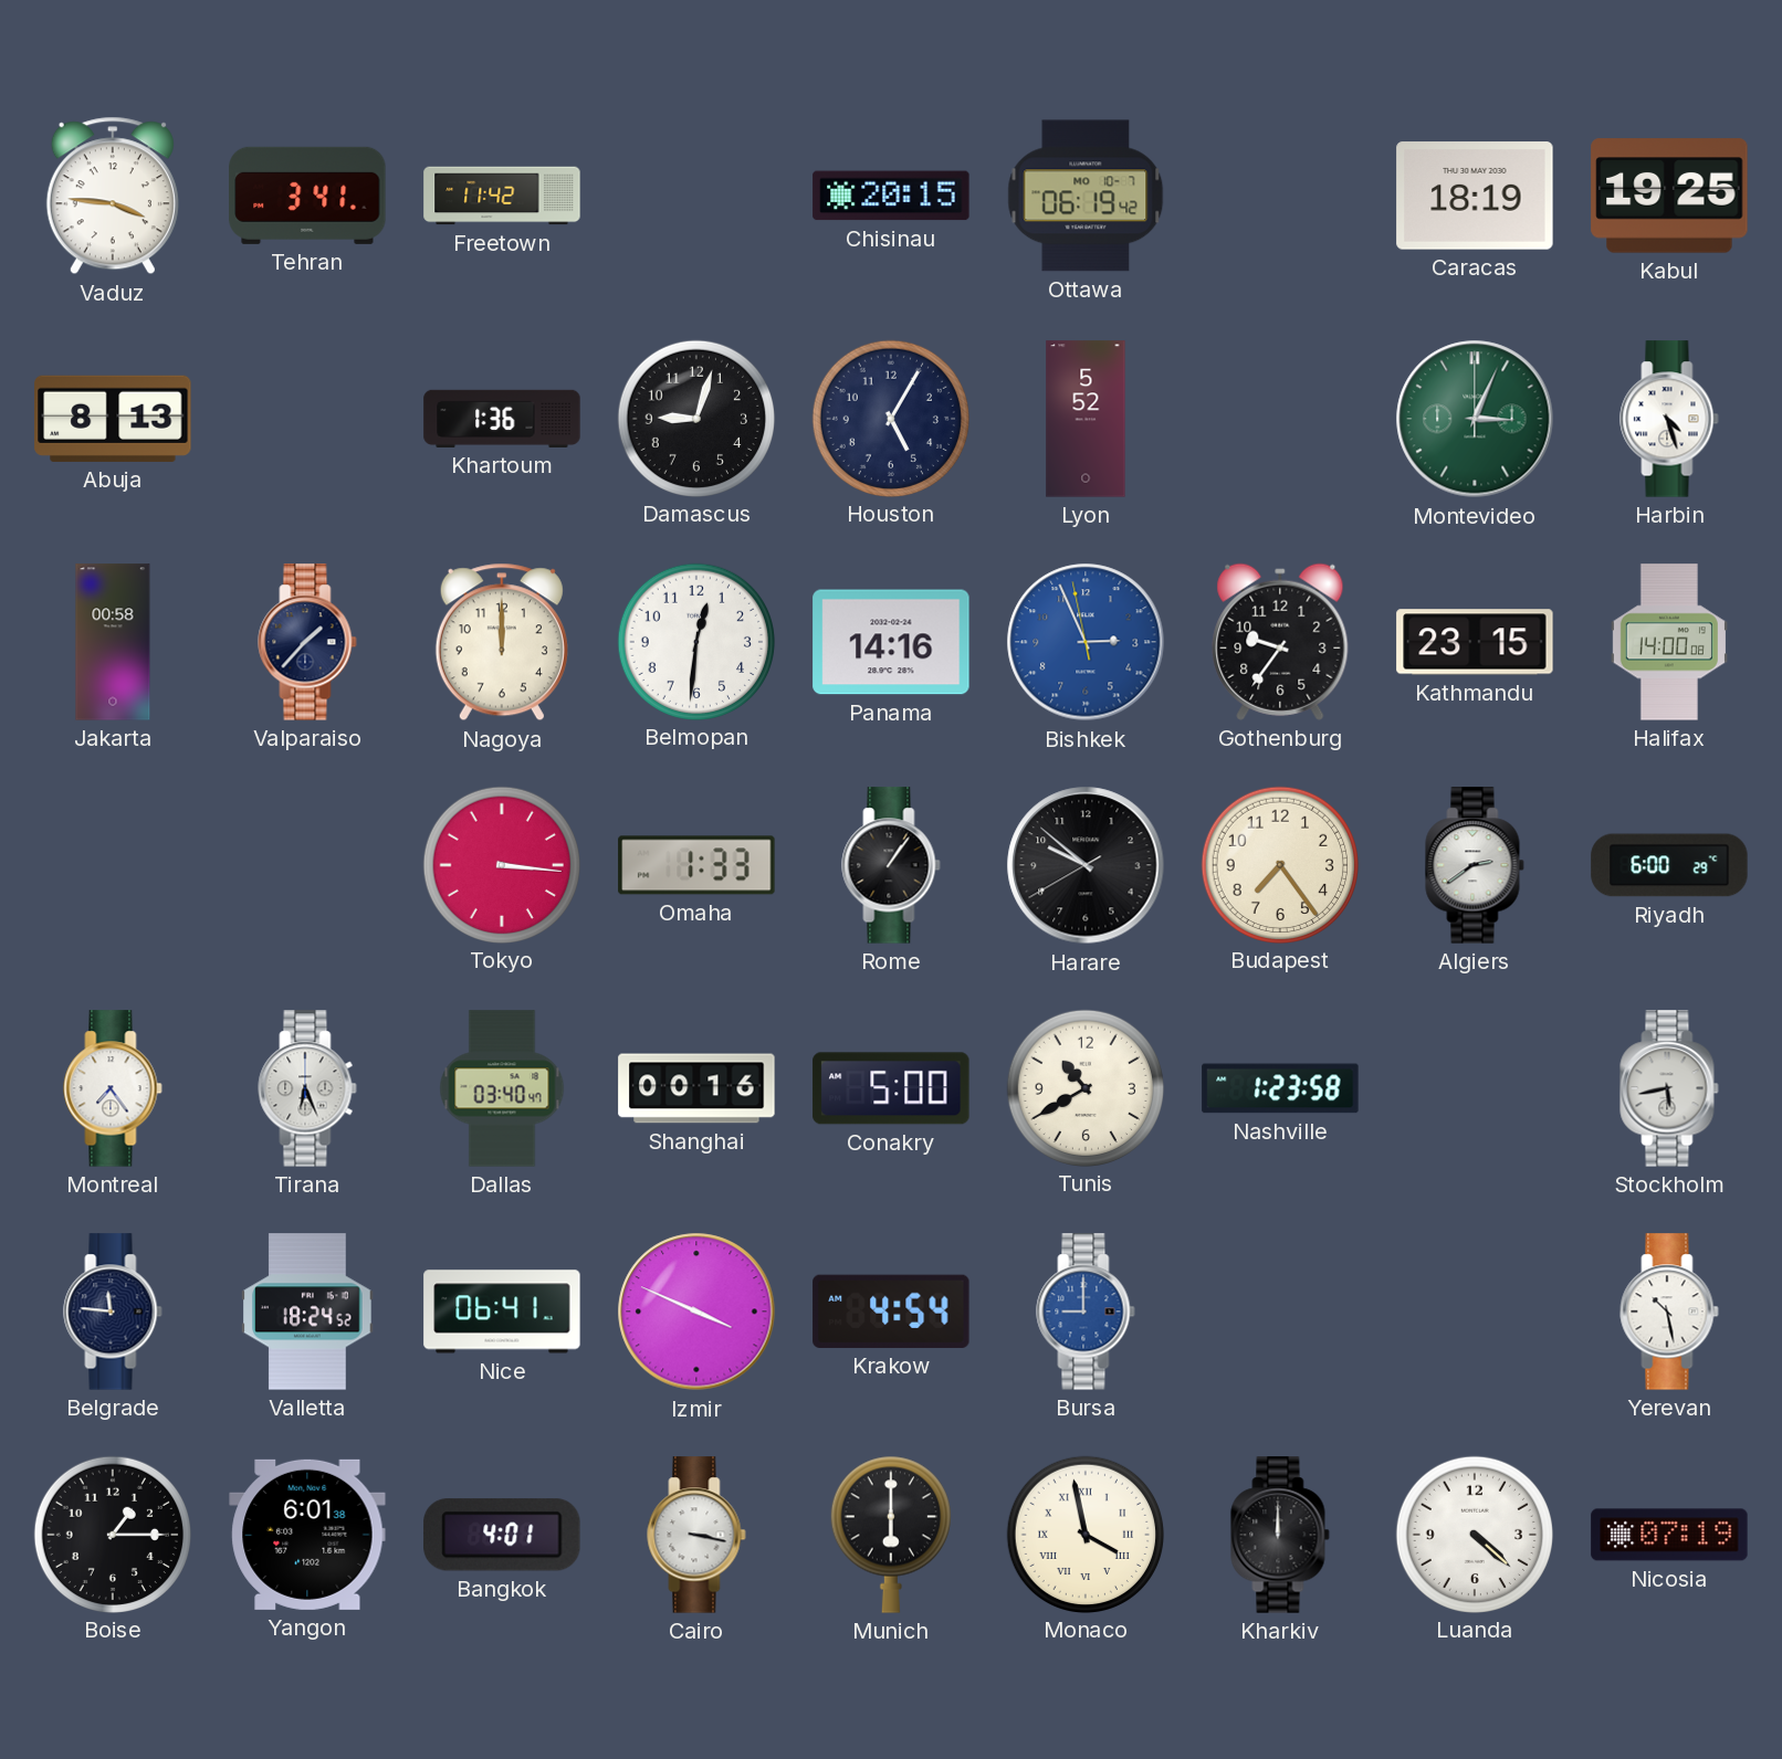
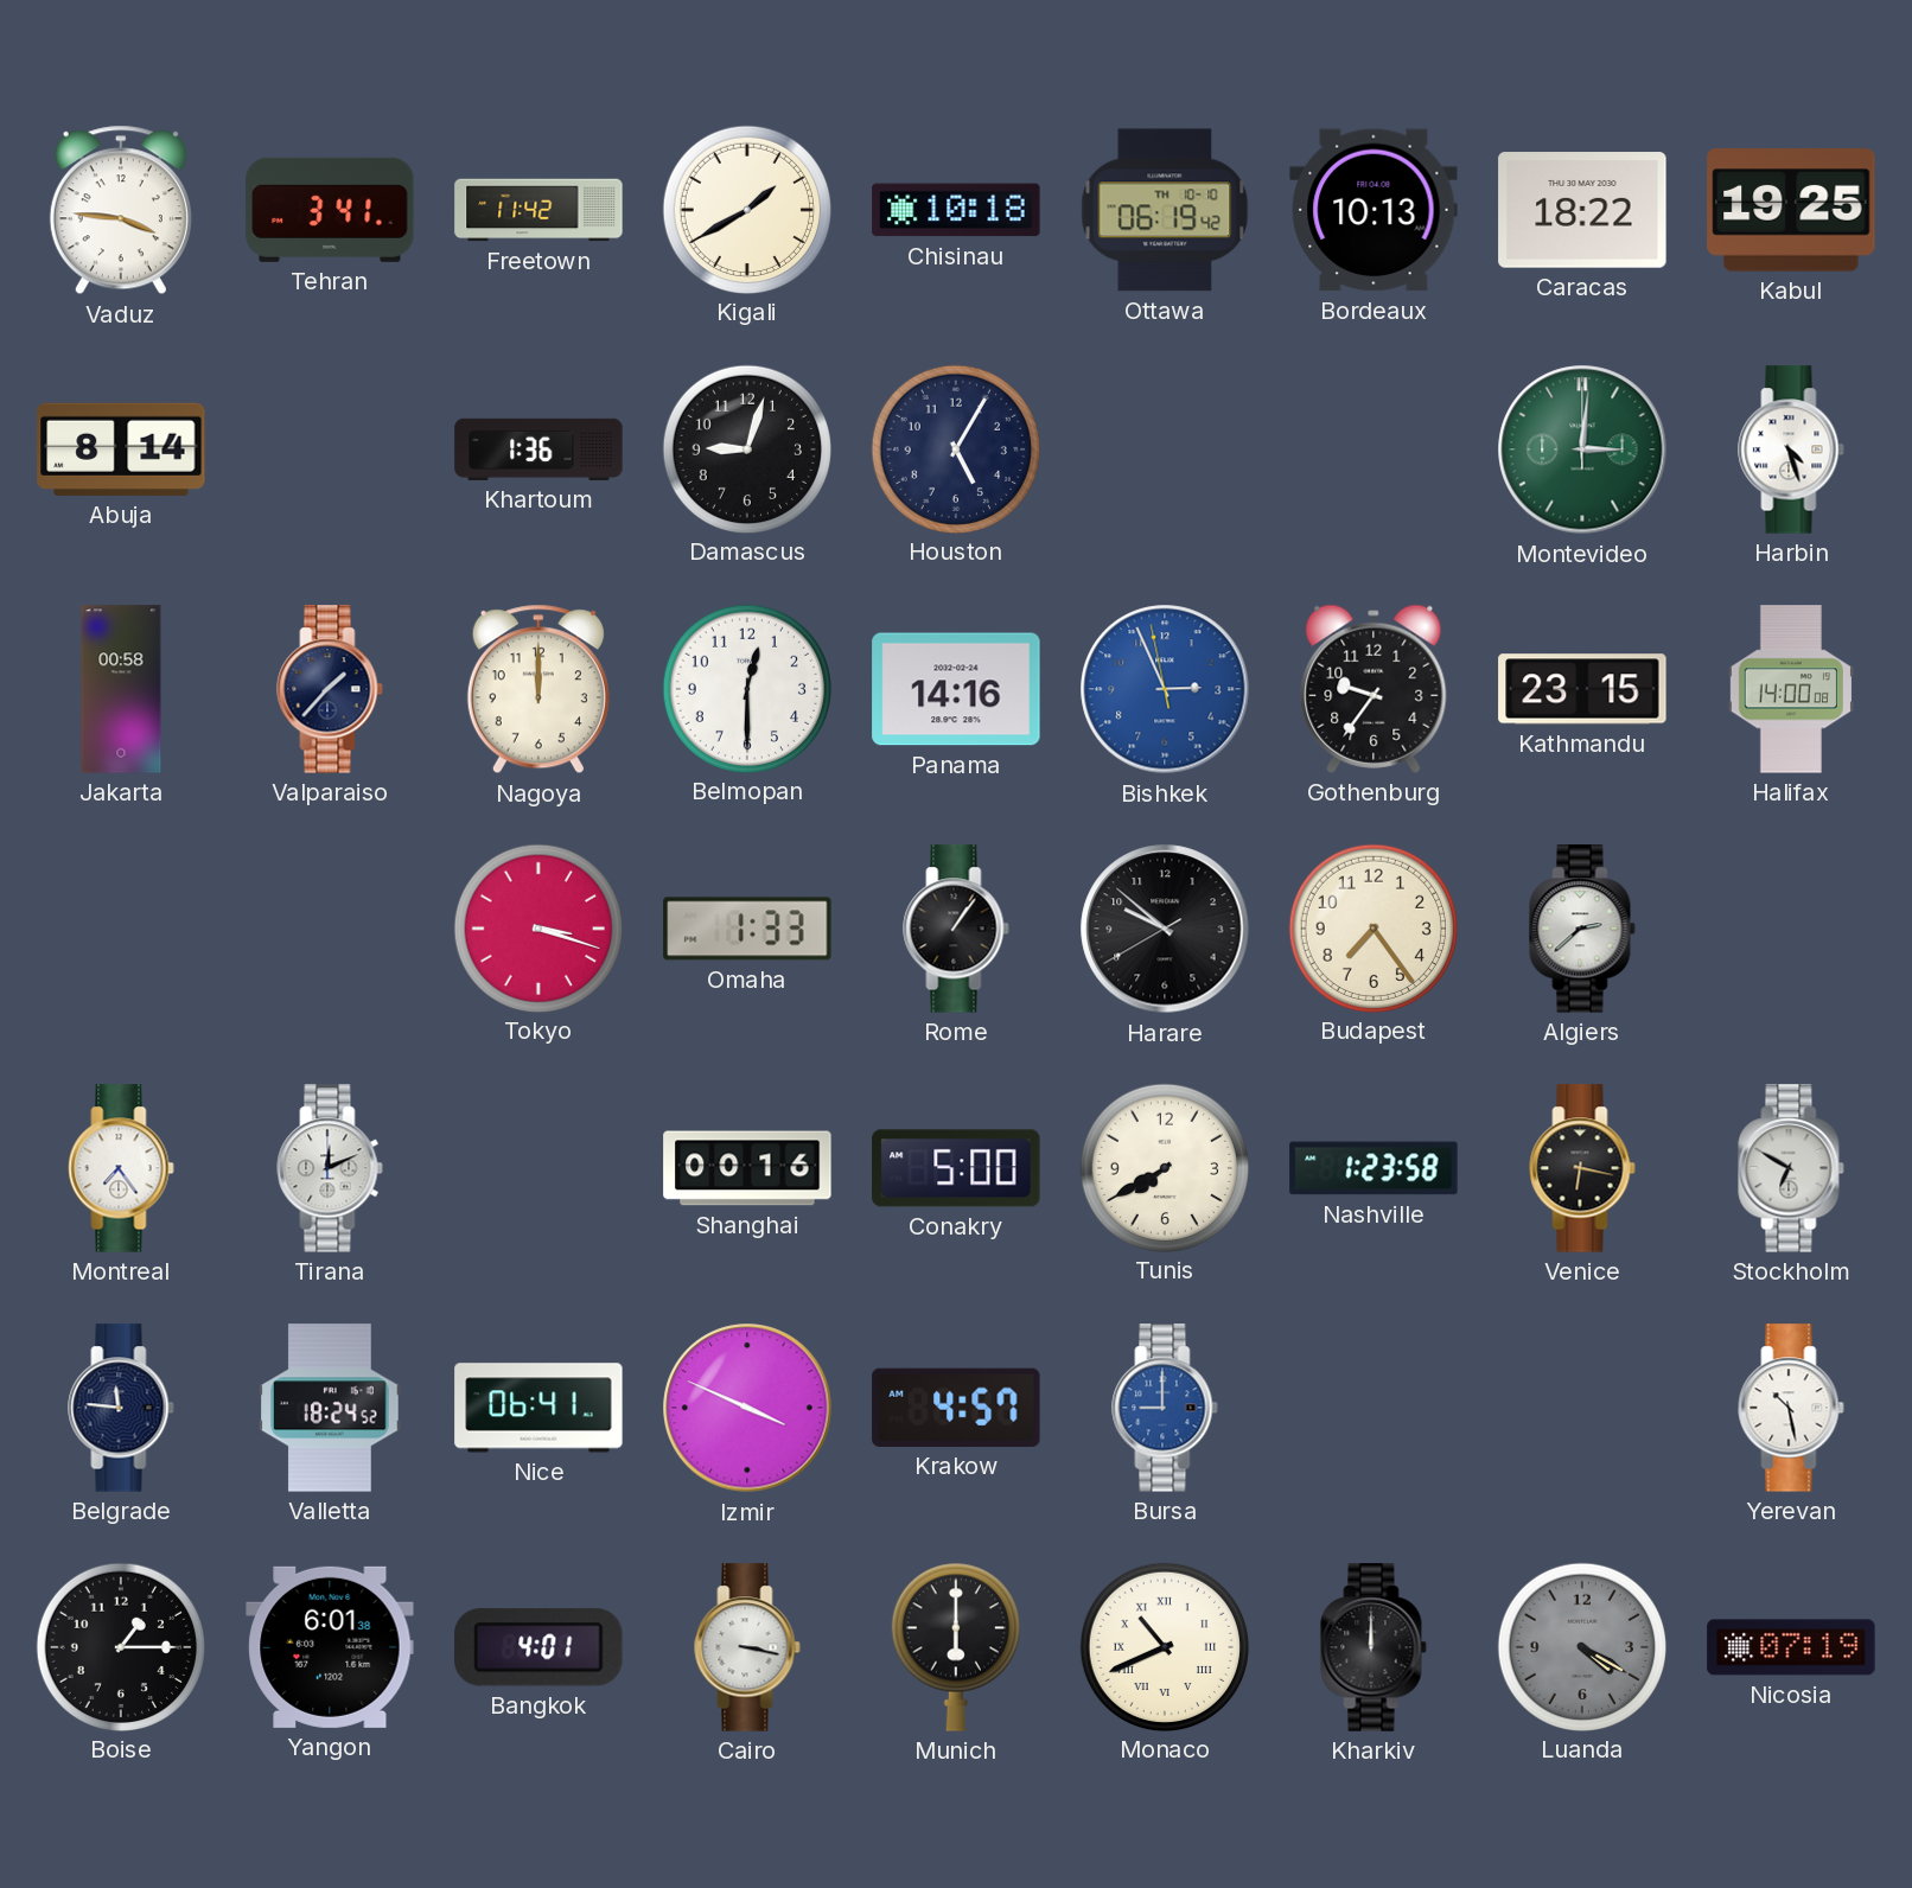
Kigali: none -> 1:40
Chisinau: 20:15 -> 10:18
Ottawa date: MO 10-7 -> TH 10-10
Bordeaux: none -> 10:13
Caracas: 18:19 -> 18:22
Abuja: 8:13 -> 8:14
Lyon: 5:52 -> none
Montevideo: 3:04 -> 3:01
Belmopan: 12:31 -> 12:30
Tokyo: 3:16 -> 3:18
Algiers: 2:39 -> 2:38
Riyadh: 6:00 -> none
Tirana: 6:26 -> 12:11
Dallas: 03:40 -> none
Tunis: 10:40 -> 7:40
Venice: none -> 6:17
Stockholm: 5:43 -> 6:50
Krakow: 4:54 -> 4:57
Monaco: 3:58 -> 10:41
Luanda: 4:22 -> 4:20
Luanda dial: white -> grey
